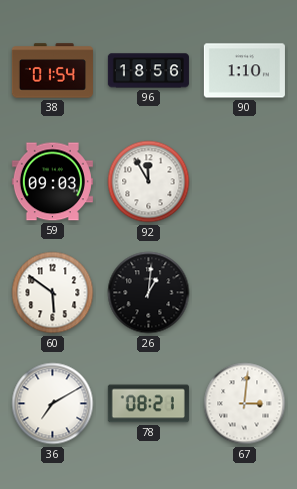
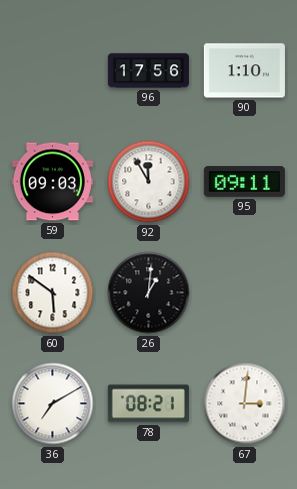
38: 01:54 -> none
96: 18:56 -> 17:56
95: none -> 09:11
